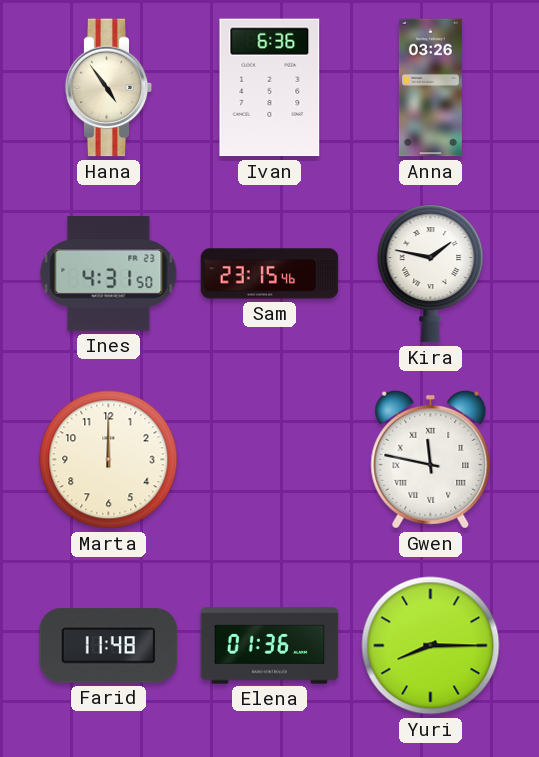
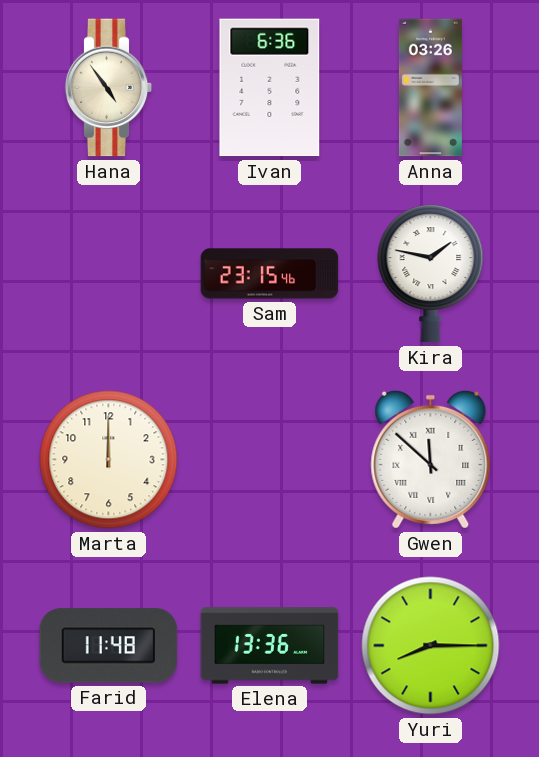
Ines: 4:31 -> none
Gwen: 11:47 -> 11:52
Elena: 01:36 -> 13:36
